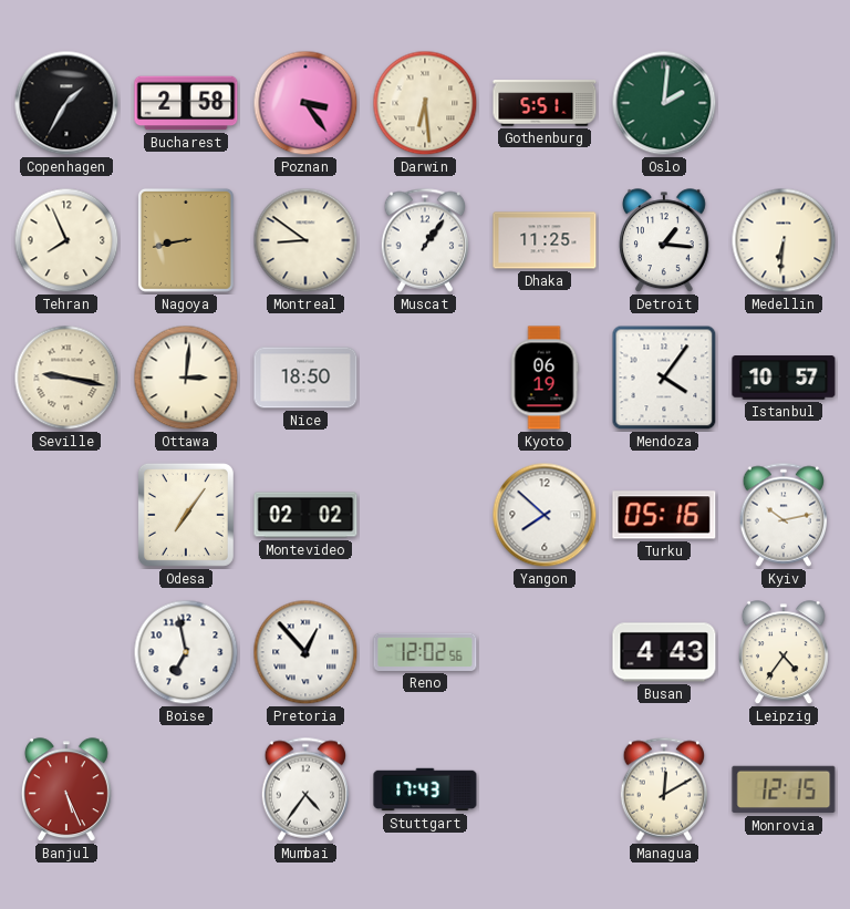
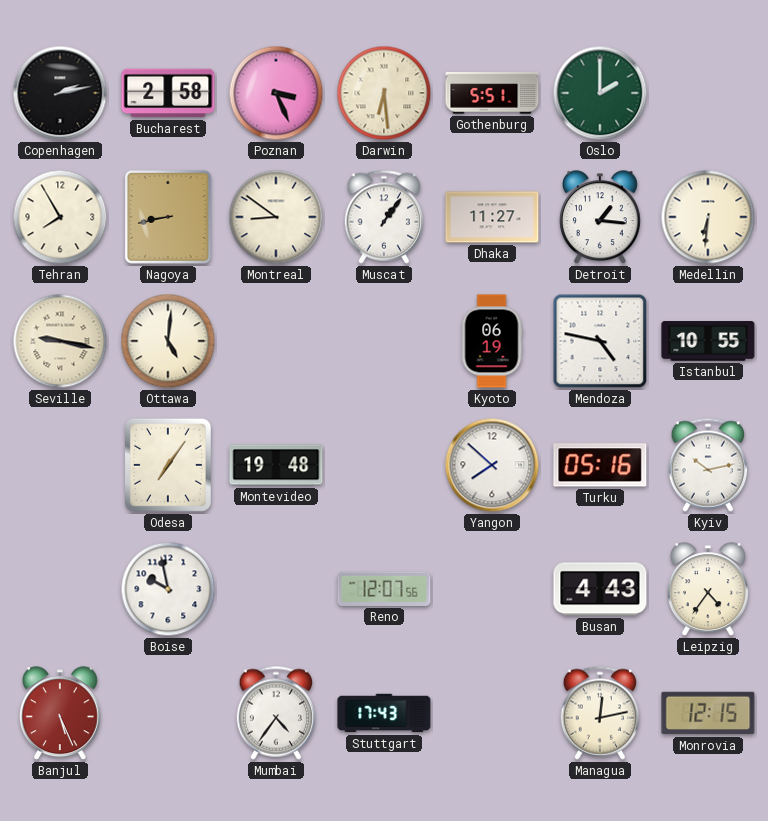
Copenhagen: 1:35 -> 2:13
Poznan: 3:24 -> 3:26
Oslo: 2:01 -> 2:00
Tehran: 7:56 -> 7:55
Dhaka: 11:25 -> 11:27
Ottawa: 3:01 -> 5:01
Nice: 18:50 -> none
Mendoza: 4:06 -> 4:47
Istanbul: 10:57 -> 10:55
Montevideo: 02:02 -> 19:48
Boise: 6:58 -> 9:58
Pretoria: 12:53 -> none
Reno: 12:02 -> 12:07
Managua: 12:10 -> 12:13
